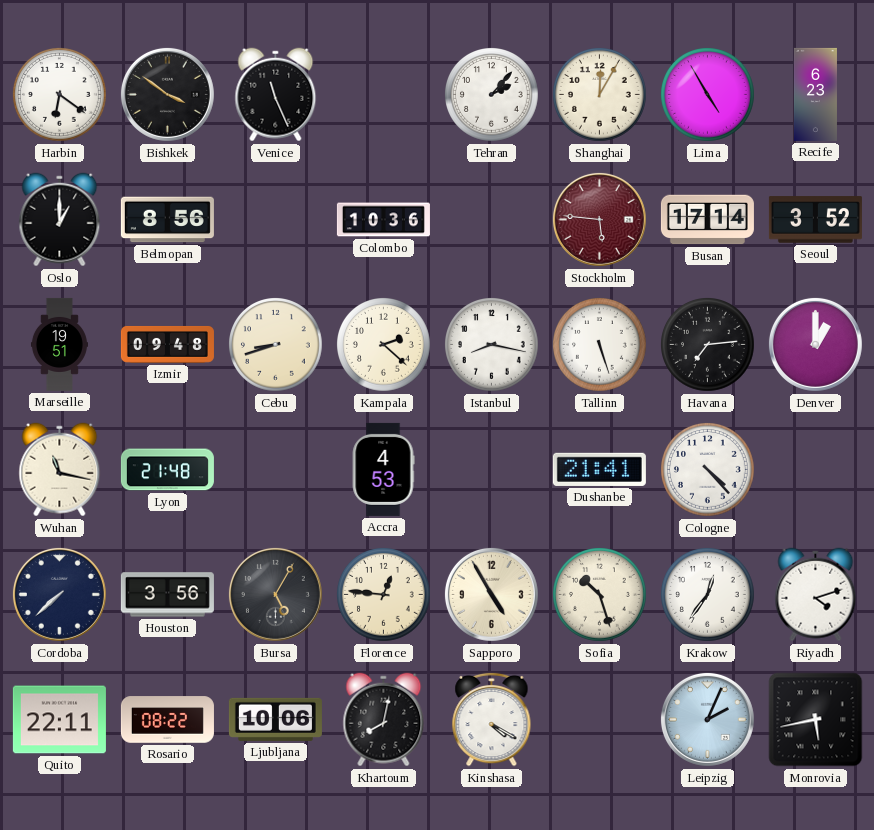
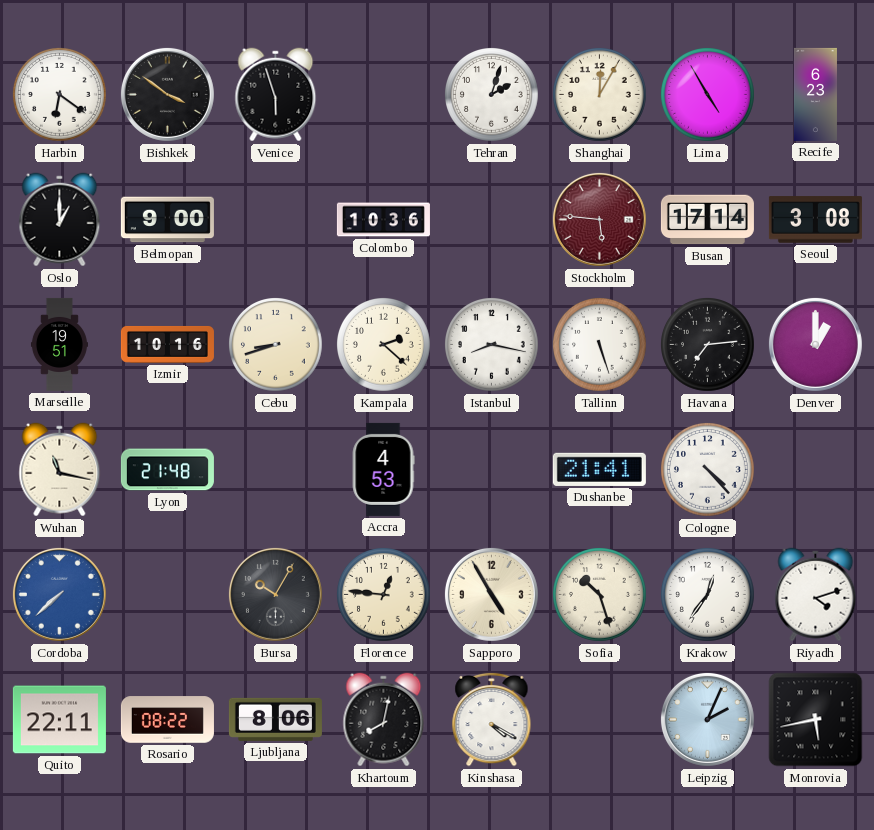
Venice: 11:26 -> 5:57
Tehran: 2:07 -> 2:03
Belmopan: 8:56 -> 9:00
Seoul: 3:52 -> 3:08
Izmir: 09:48 -> 10:16
Cordoba dial: navy -> blue
Houston: 3:56 -> none
Bursa: 5:05 -> 10:05
Ljubljana: 10:06 -> 8:06
